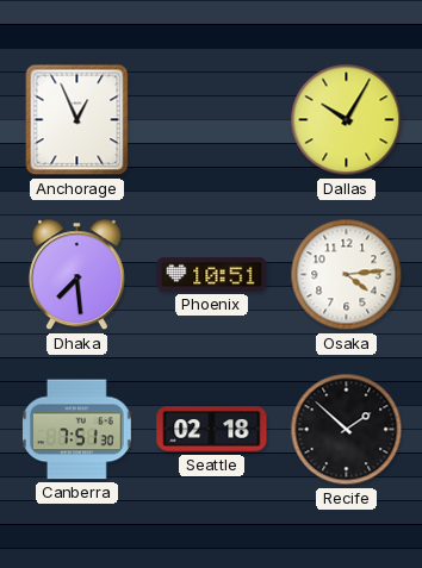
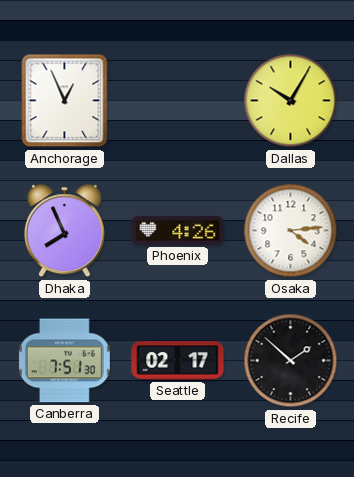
Dhaka: 7:29 -> 7:56
Phoenix: 10:51 -> 4:26
Seattle: 02:18 -> 02:17
